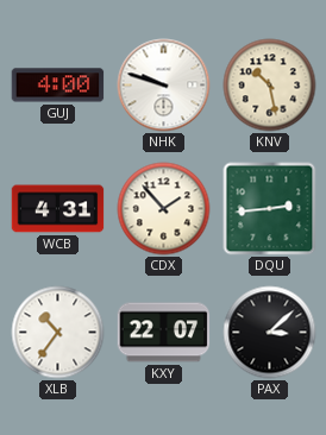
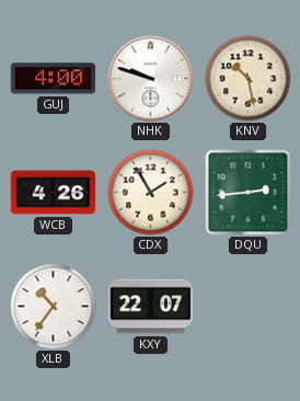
WCB: 4:31 -> 4:26
CDX: 1:53 -> 1:55
PAX: 3:08 -> none
